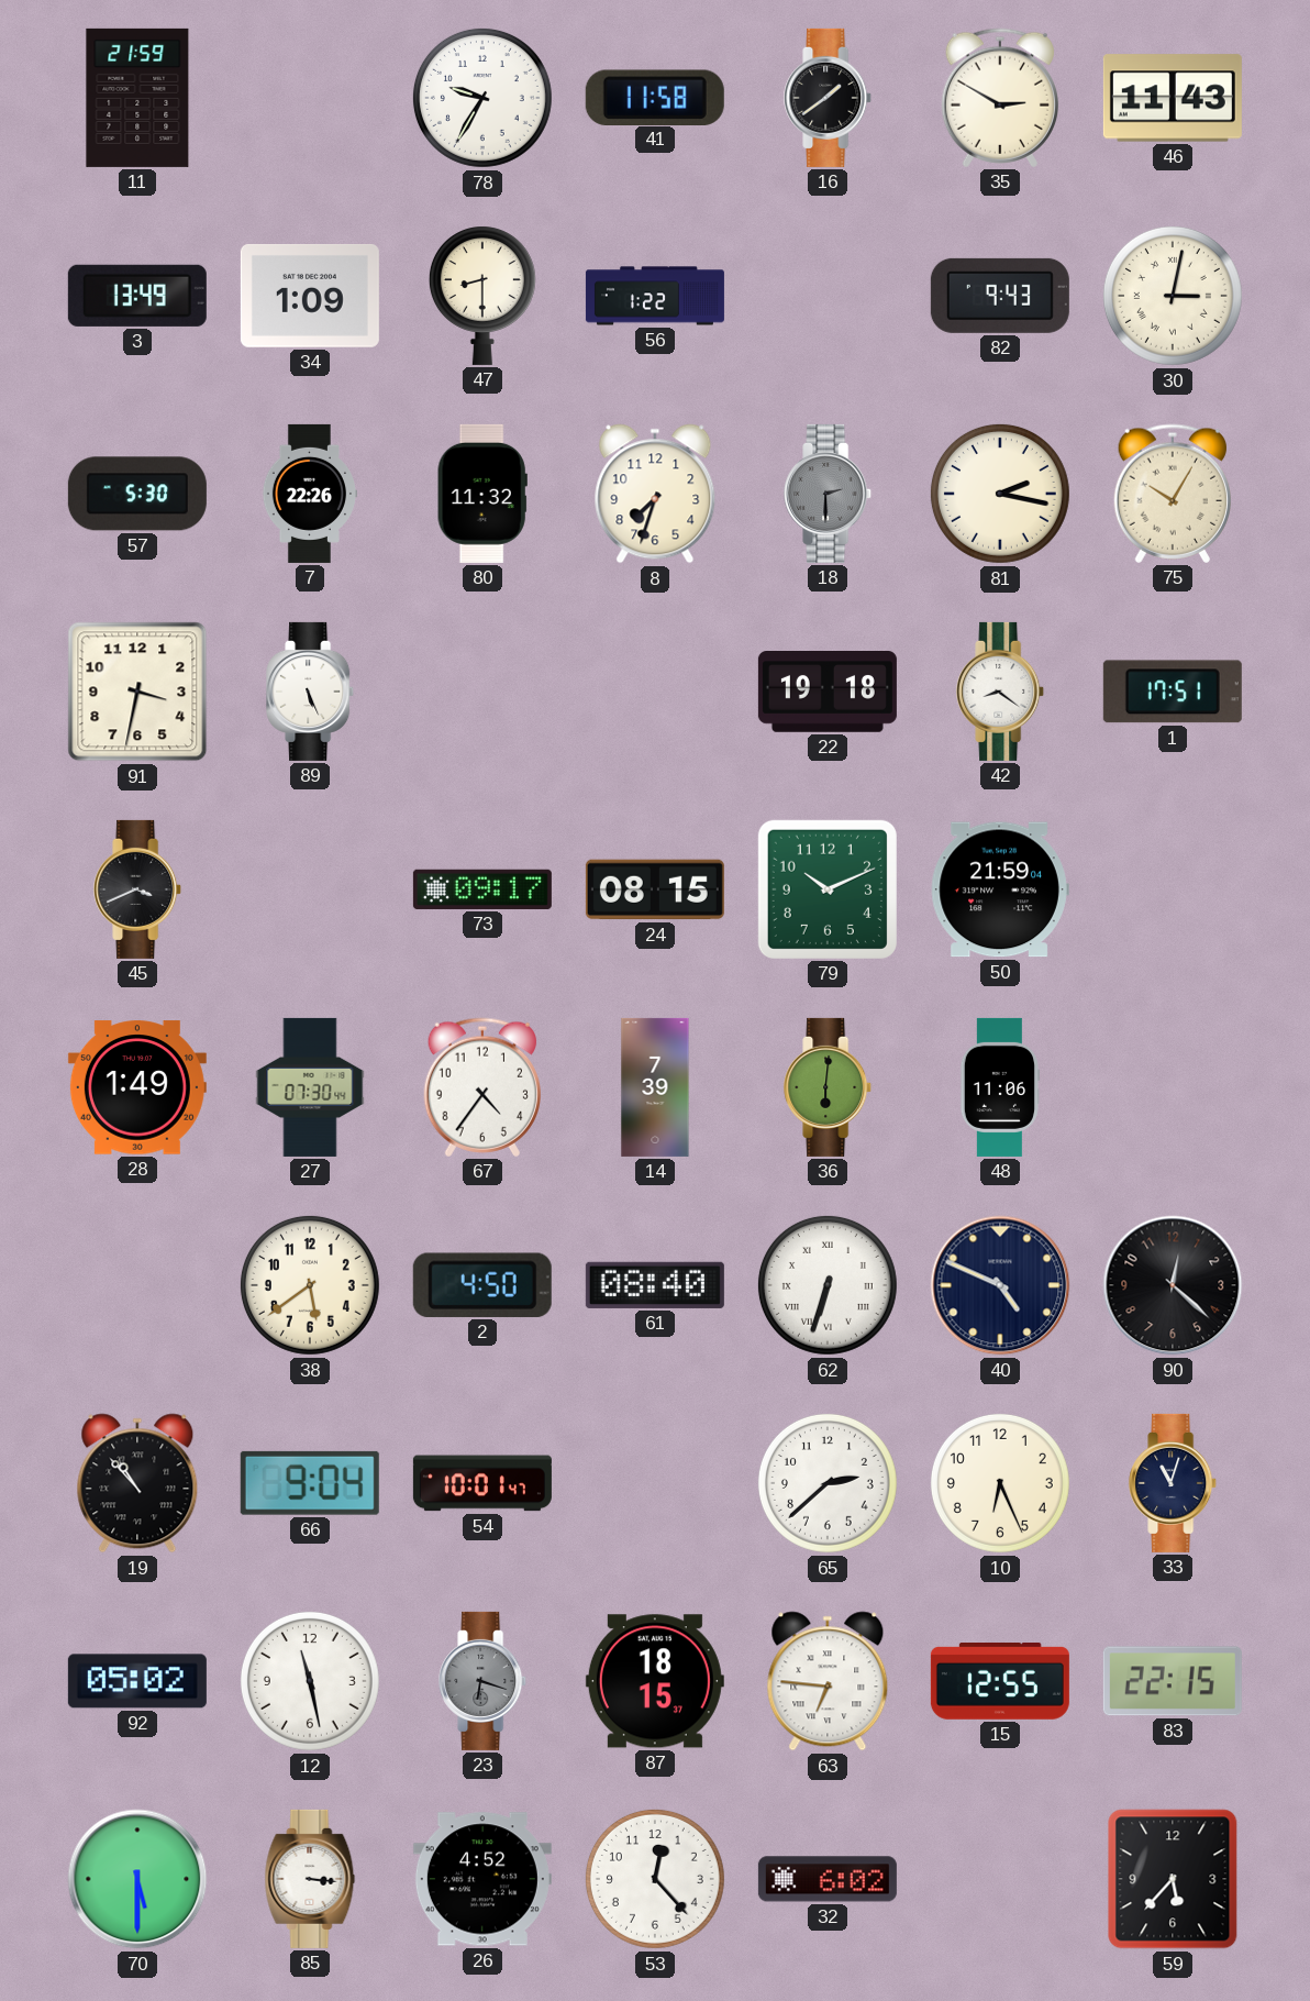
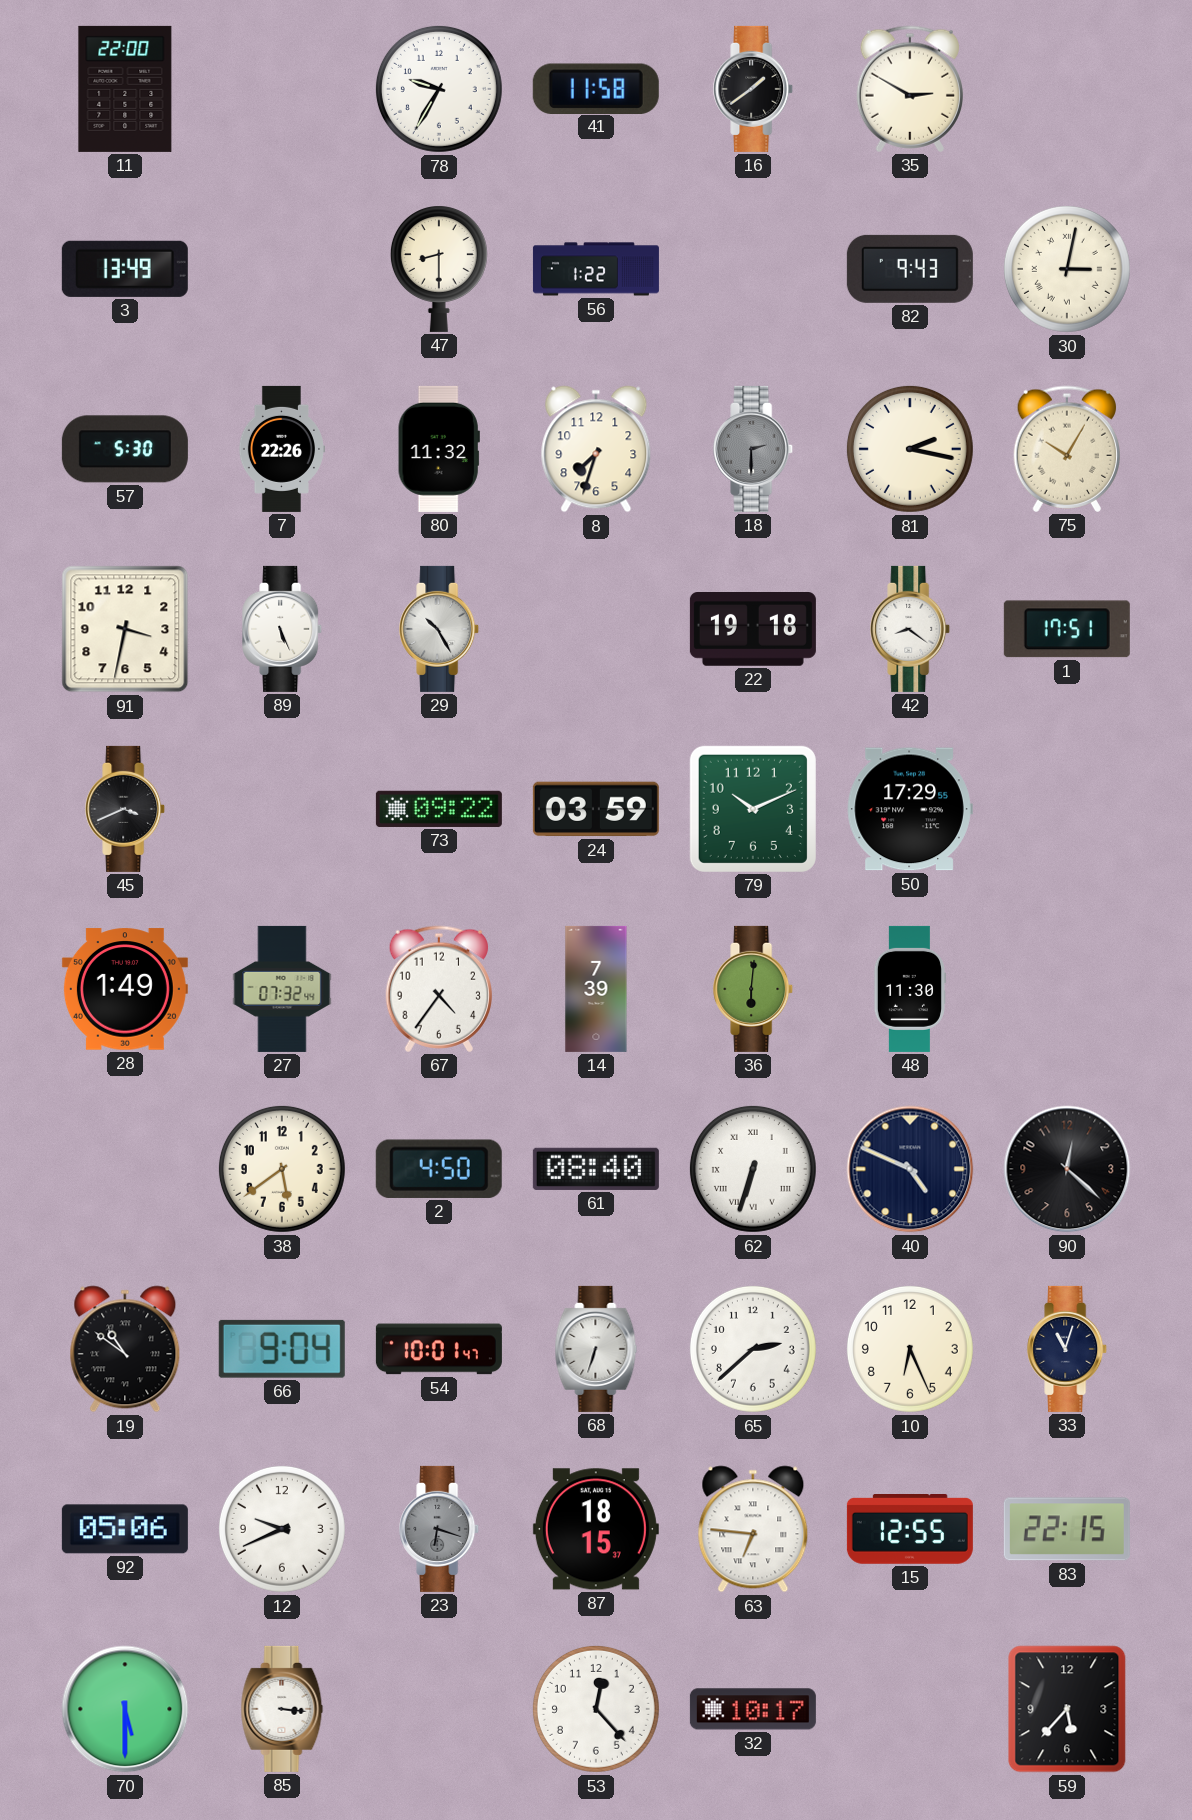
11: 21:59 -> 22:00
46: 11:43 -> none
34: 1:09 -> none
29: none -> 10:25
73: 09:17 -> 09:22
24: 08:15 -> 03:59
50: 21:59 -> 17:29
27: 07:30 -> 07:32
48: 11:06 -> 11:30
19: 10:53 -> 10:51
68: none -> 6:33
92: 05:02 -> 05:06
12: 11:28 -> 9:41
26: 4:52 -> none
32: 6:02 -> 10:17
